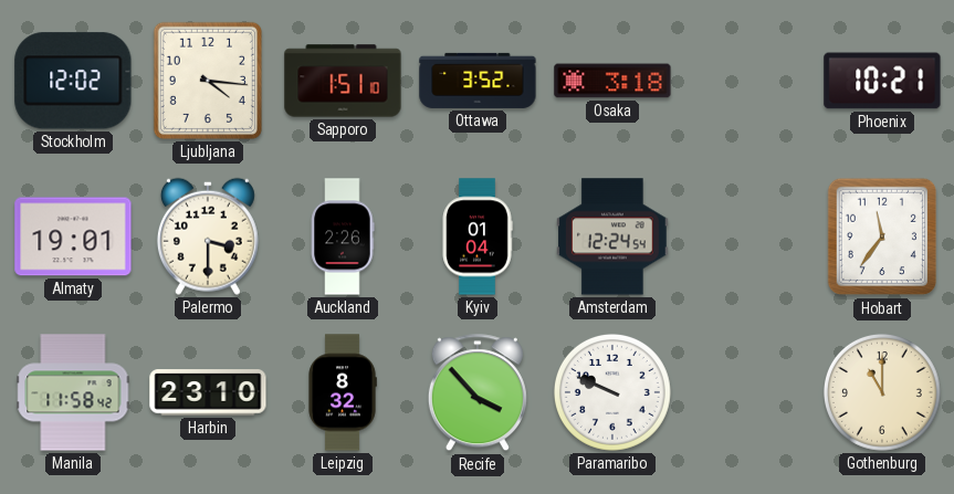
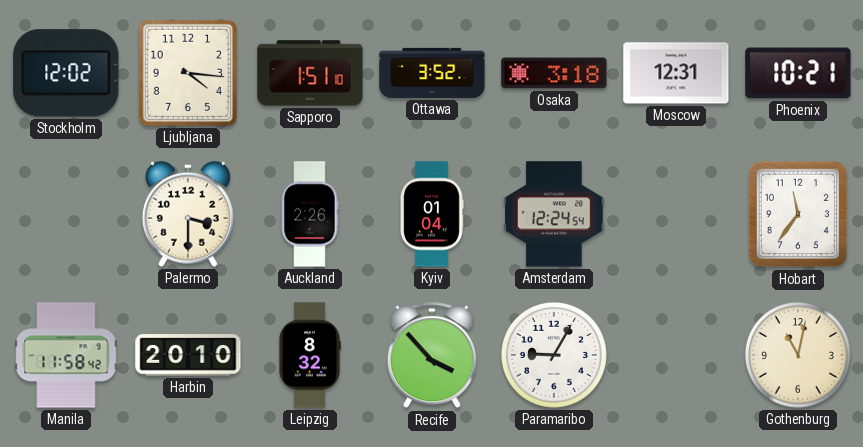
Moscow: none -> 12:31
Almaty: 19:01 -> none
Harbin: 23:10 -> 20:10
Paramaribo: 9:49 -> 9:05
Gothenburg: 11:00 -> 11:02
